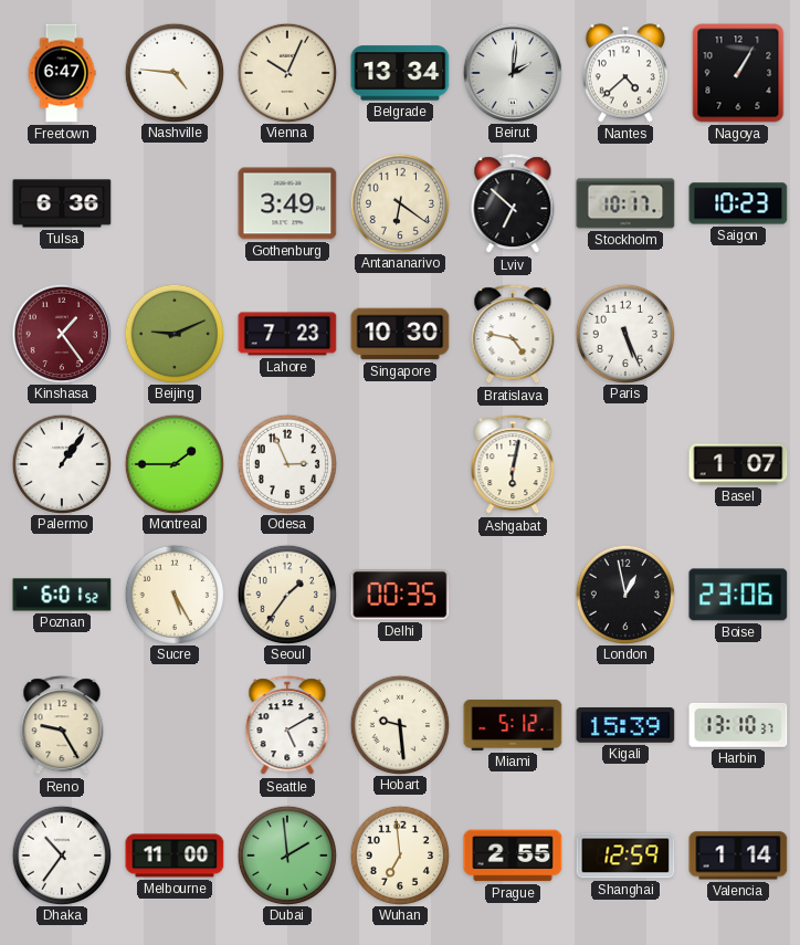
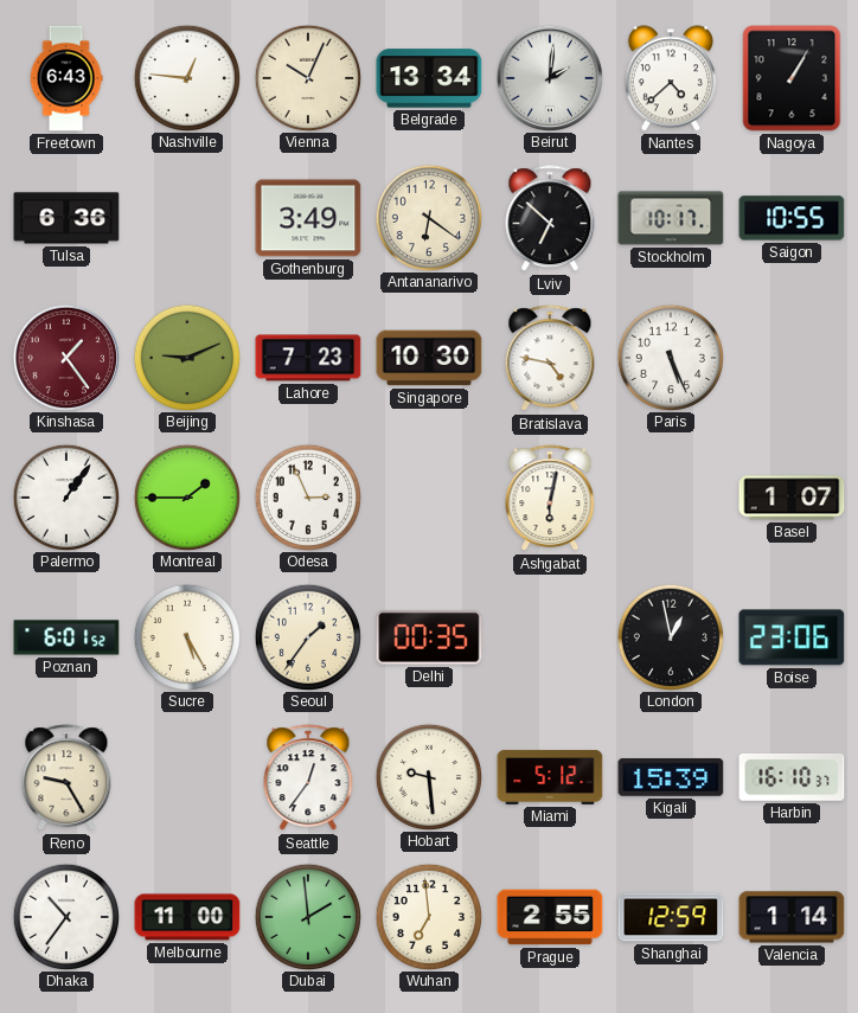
Freetown: 6:47 -> 6:43
Nashville: 4:46 -> 12:46
Saigon: 10:23 -> 10:55
Seattle: 5:10 -> 12:36
Harbin: 13:10 -> 16:10
